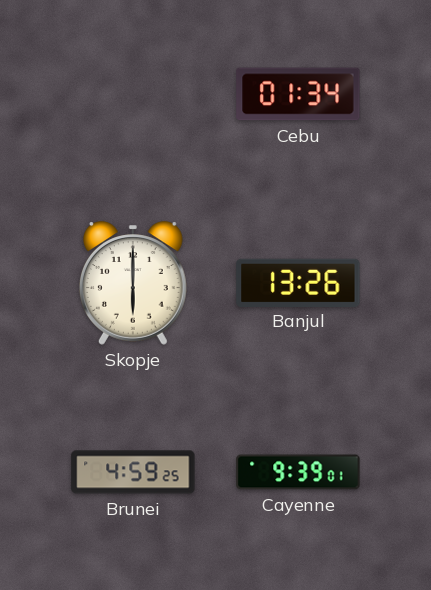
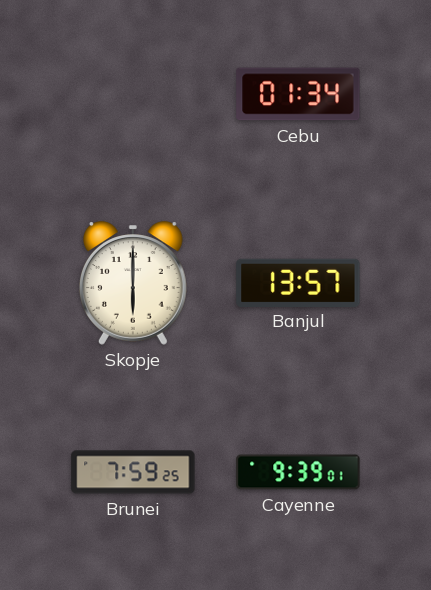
Banjul: 13:26 -> 13:57
Brunei: 4:59 -> 7:59
